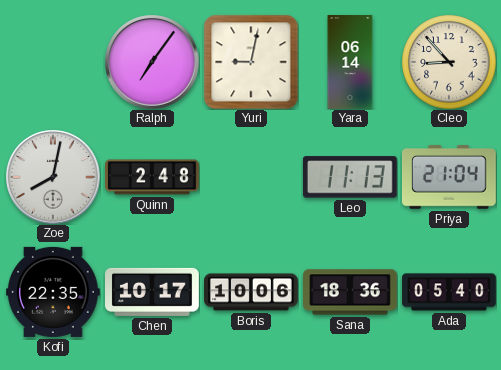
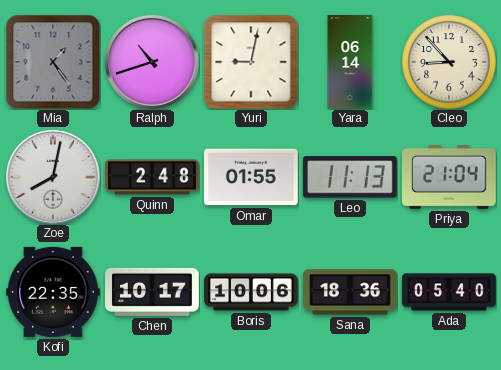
Mia: none -> 1:24
Ralph: 7:06 -> 10:42
Omar: none -> 01:55
